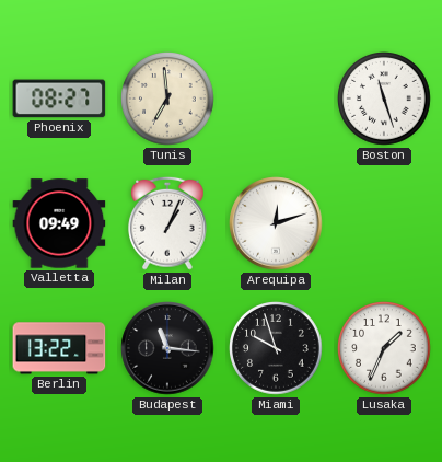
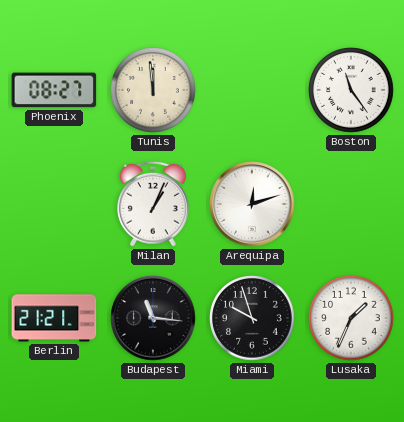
Tunis: 6:59 -> 11:59
Boston: 11:27 -> 11:24
Valletta: 09:49 -> none
Berlin: 13:22 -> 21:21
